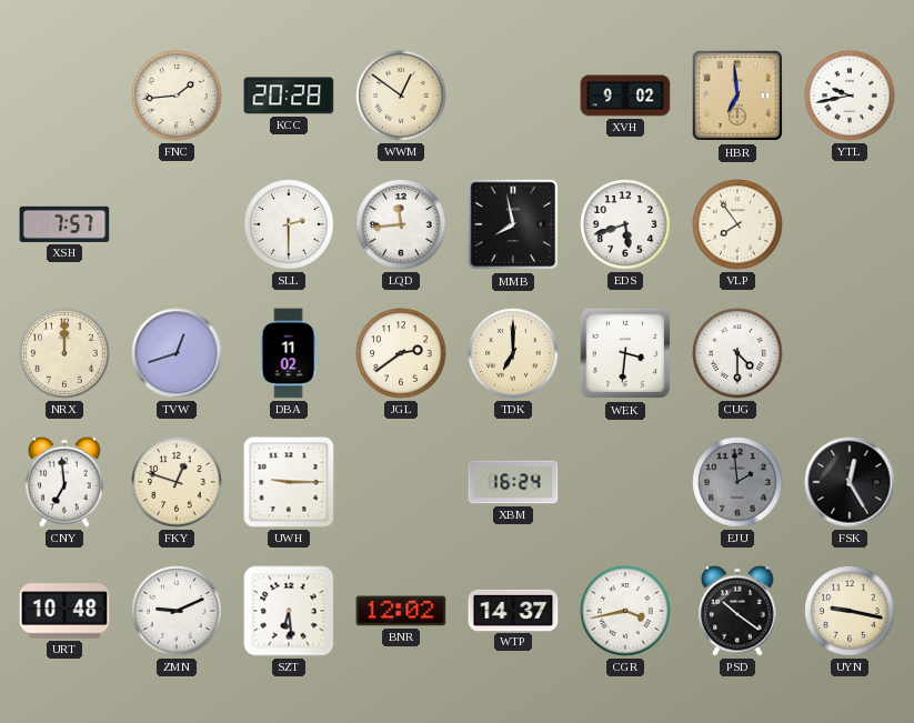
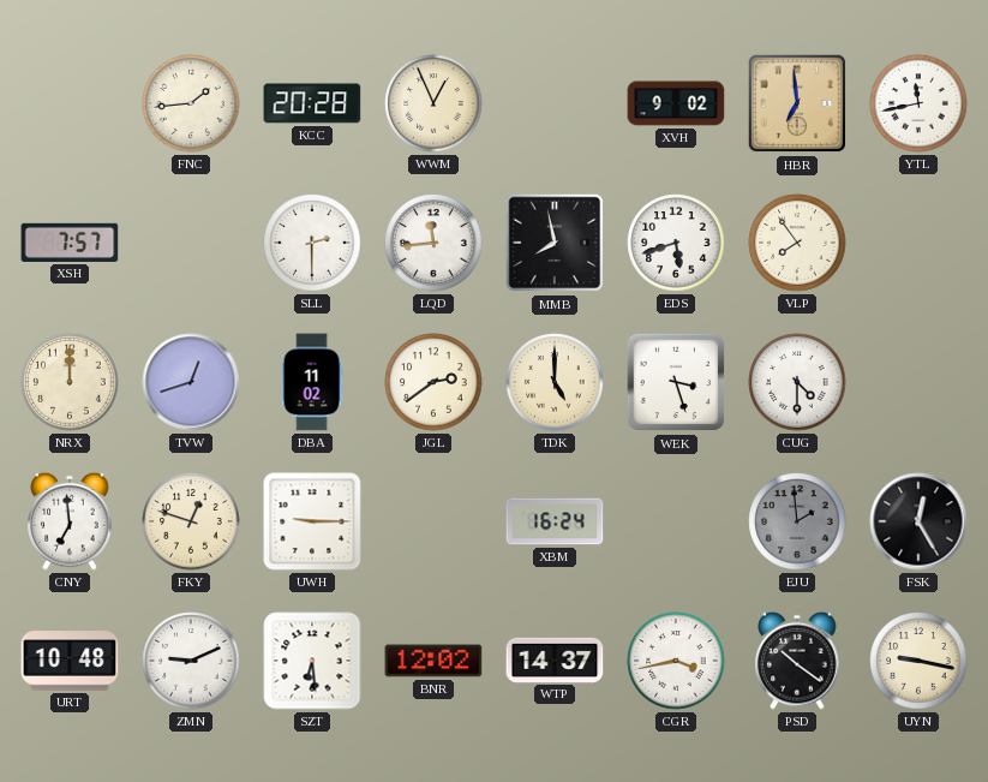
WWM: 12:51 -> 12:56
YTL: 9:43 -> 11:43
TDK: 7:00 -> 5:00
WEK: 3:31 -> 3:27
